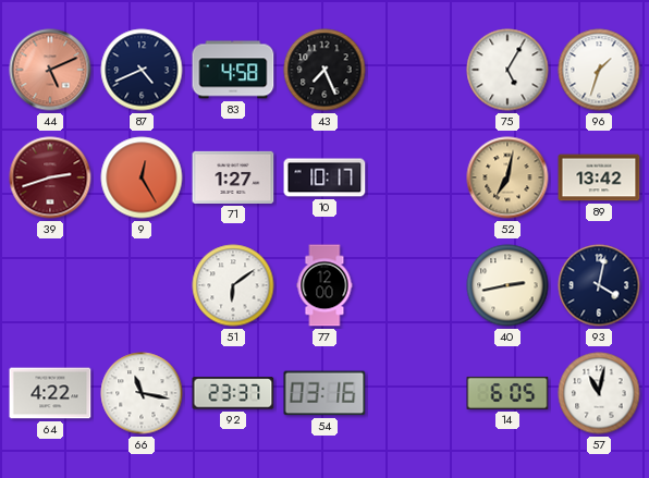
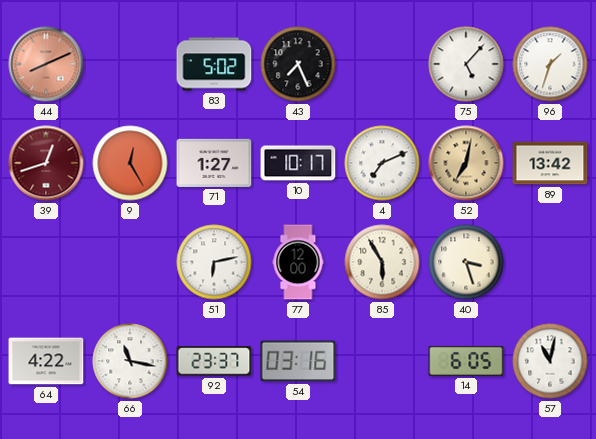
44: 5:11 -> 8:11
87: 4:41 -> none
83: 4:58 -> 5:02
75: 5:05 -> 5:07
39: 2:42 -> 12:42
4: none -> 7:11
51: 6:09 -> 6:13
85: none -> 5:55
40: 2:43 -> 3:27
93: 4:02 -> none
